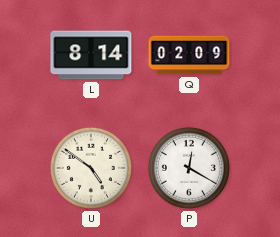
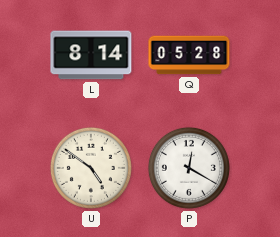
Q: 02:09 -> 05:28
